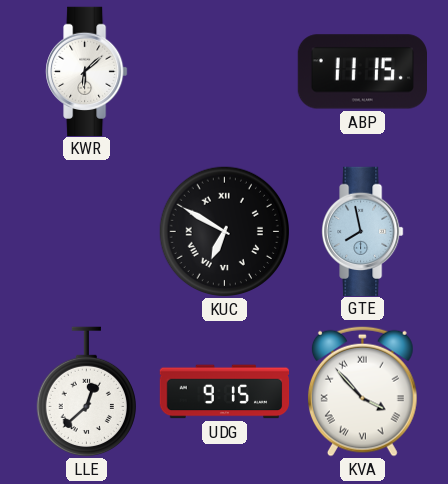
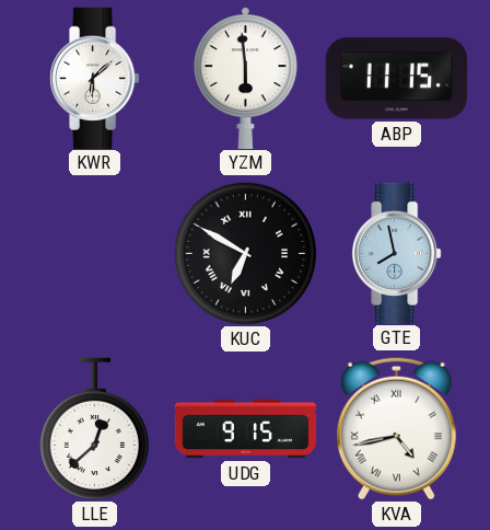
YZM: none -> 5:59
KVA: 3:53 -> 4:43
